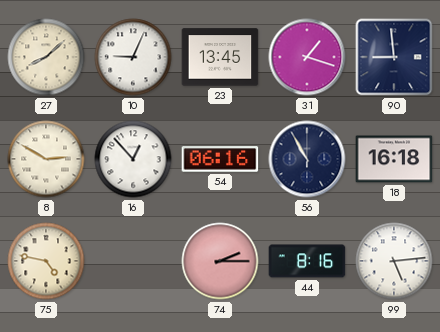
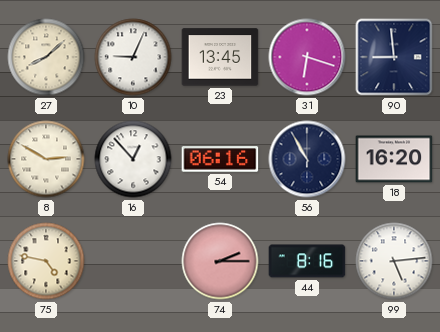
31: 1:18 -> 6:18
18: 16:18 -> 16:20
